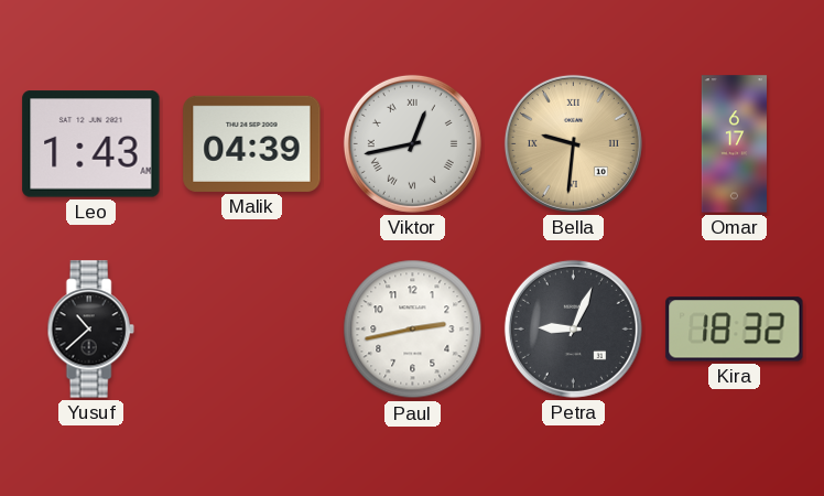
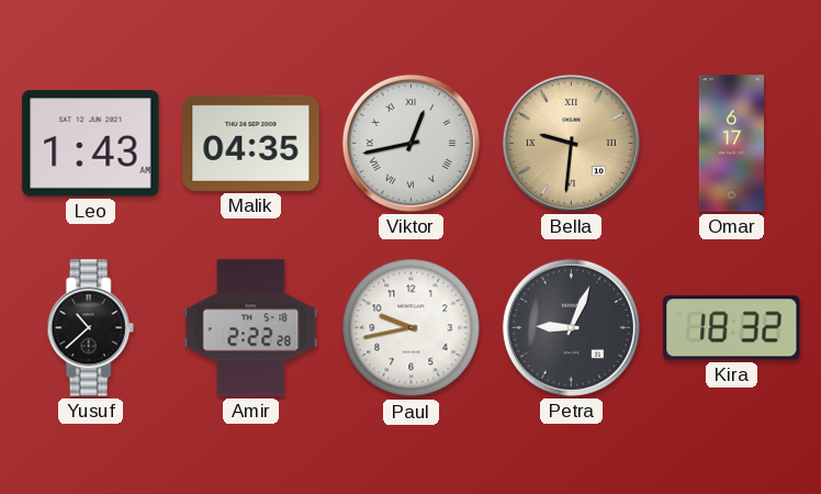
Malik: 04:39 -> 04:35
Amir: none -> 2:22
Paul: 2:43 -> 9:43
